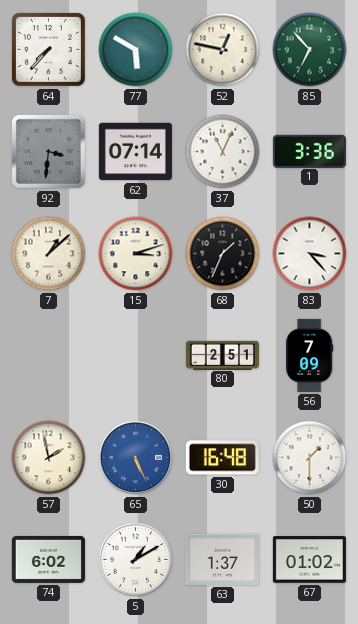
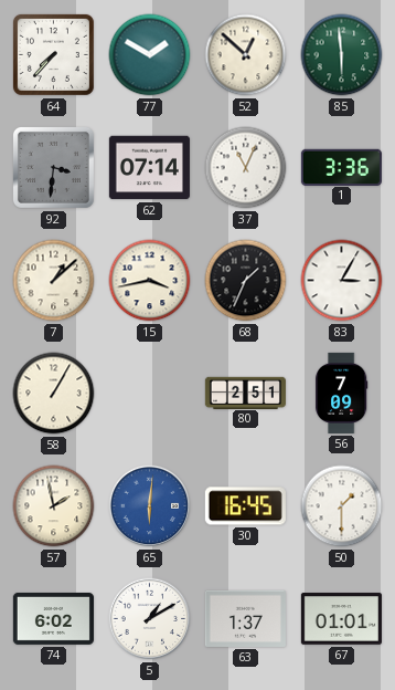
77: 5:50 -> 1:50
52: 12:47 -> 12:52
85: 6:53 -> 5:59
15: 3:12 -> 3:43
83: 3:23 -> 3:05
58: none -> 1:05
65: 5:26 -> 6:01
30: 16:48 -> 16:45
67: 01:02 -> 01:01
